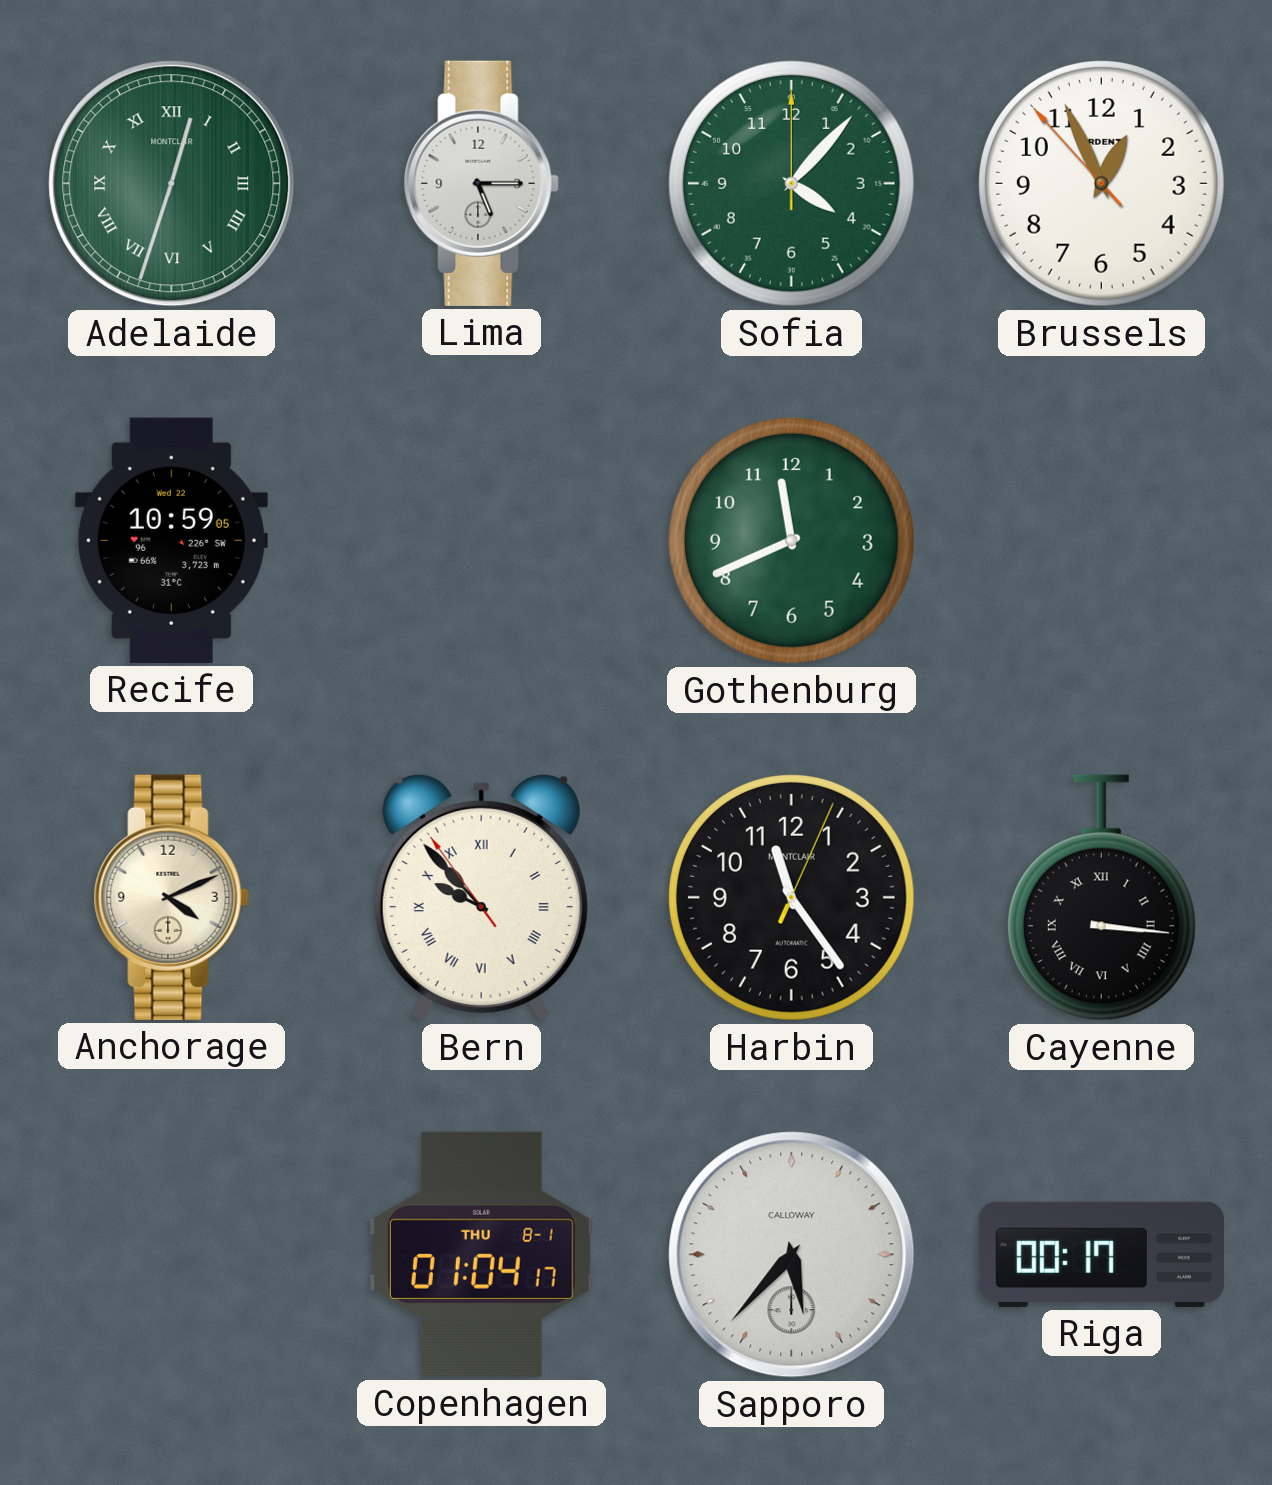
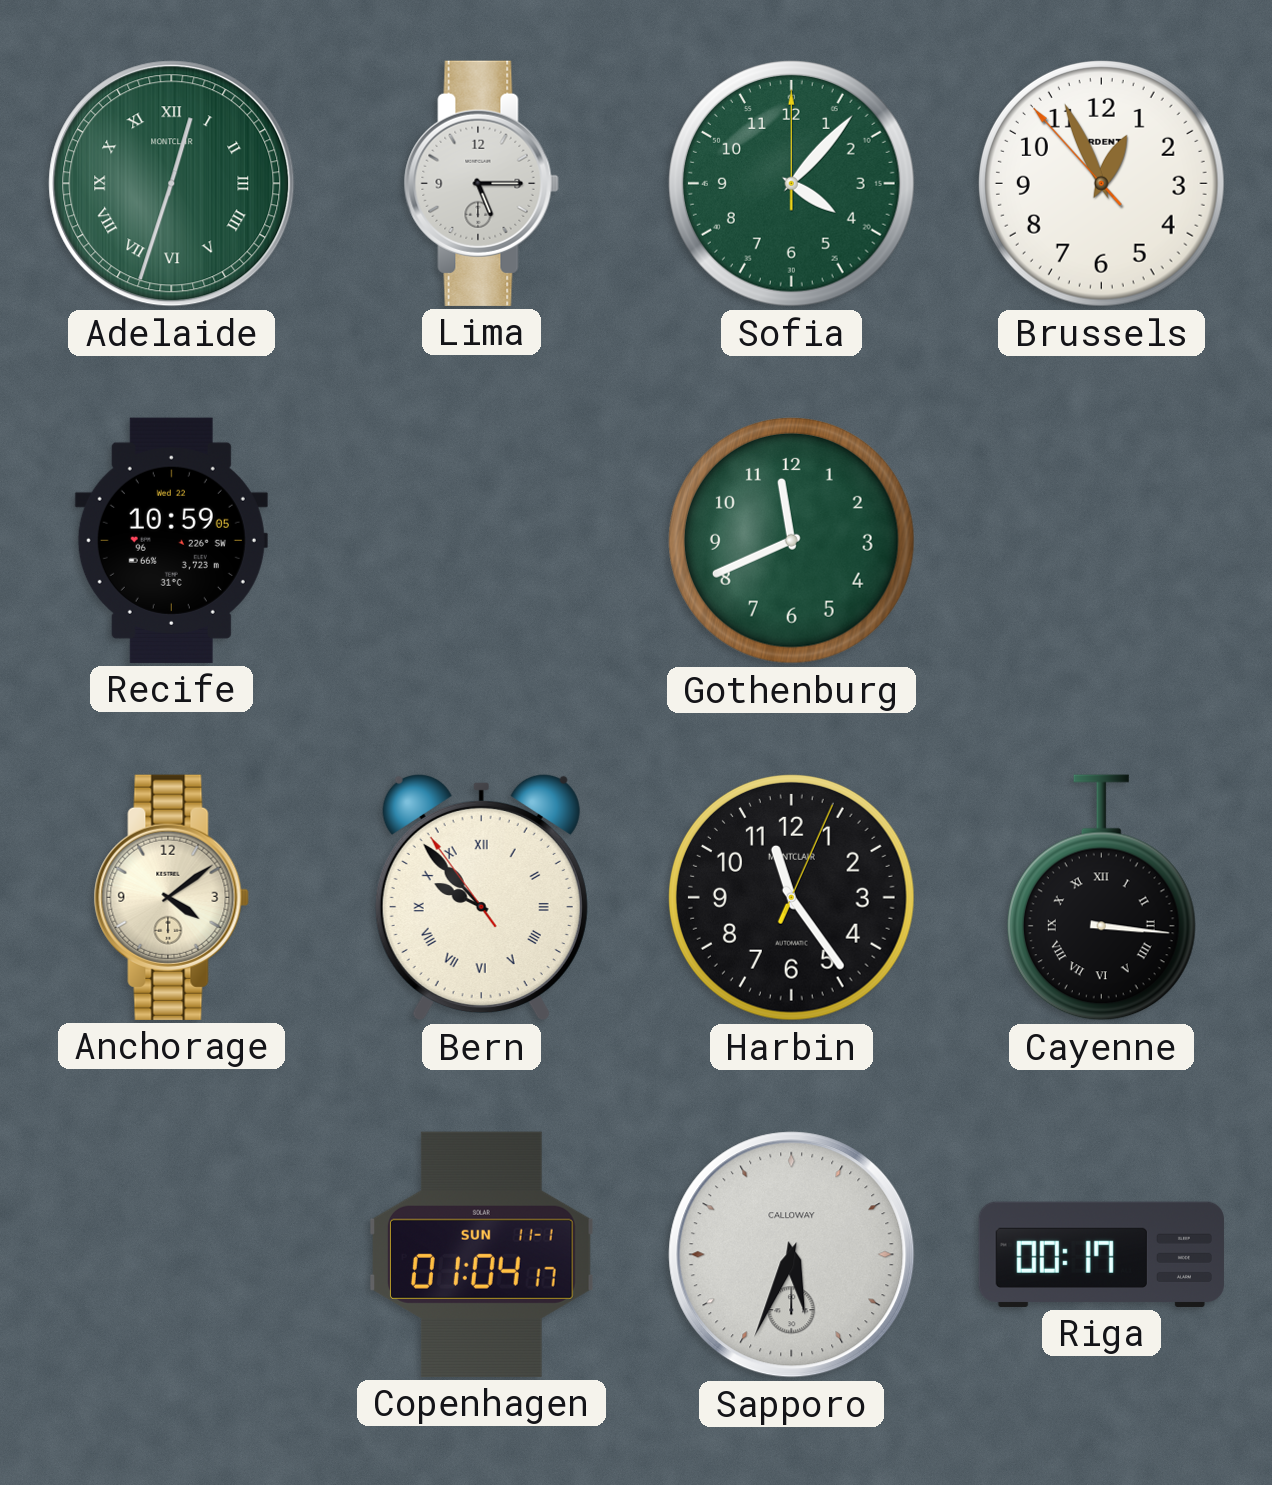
Anchorage: 4:11 -> 4:09
Copenhagen date: THU 8-1 -> SUN 11-1
Sapporo: 5:37 -> 5:34
